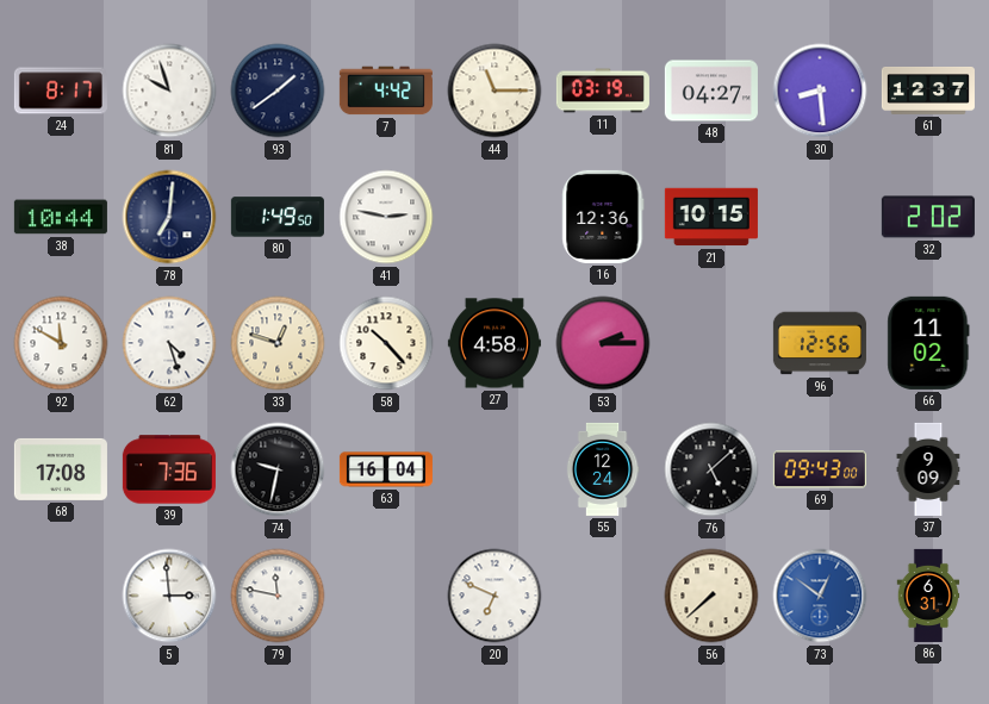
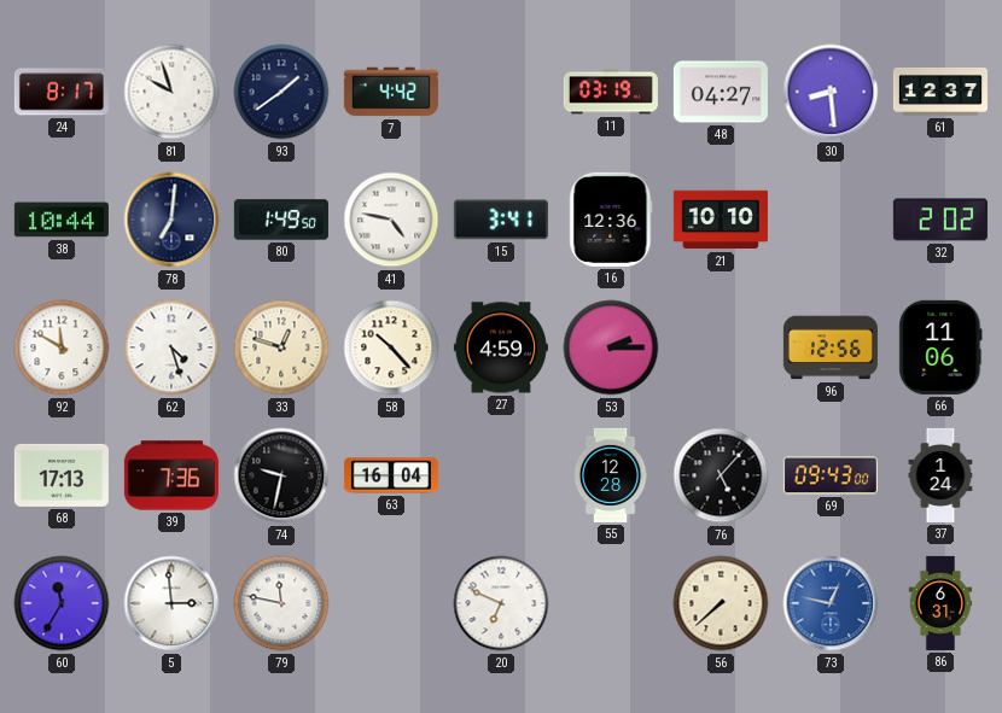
44: 11:15 -> none
41: 2:47 -> 4:47
15: none -> 3:41
21: 10:15 -> 10:10
27: 4:58 -> 4:59
66: 11:02 -> 11:06
68: 17:08 -> 17:13
55: 12:24 -> 12:28
76: 5:08 -> 5:07
37: 9:09 -> 1:24
60: none -> 11:35
73: 12:51 -> 12:47
